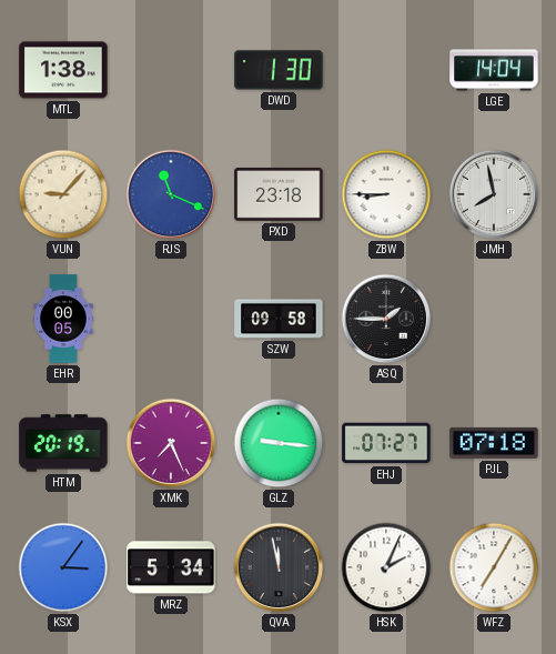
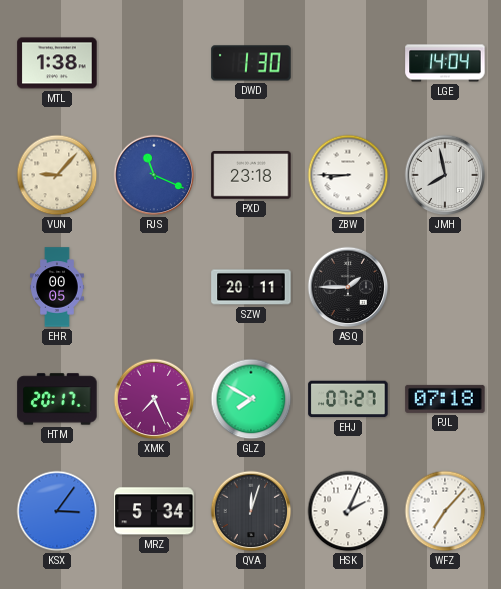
SZW: 09:58 -> 20:11
HTM: 20:19 -> 20:17
GLZ: 9:16 -> 7:50
QVA: 11:58 -> 12:03
WFZ: 7:05 -> 7:07
